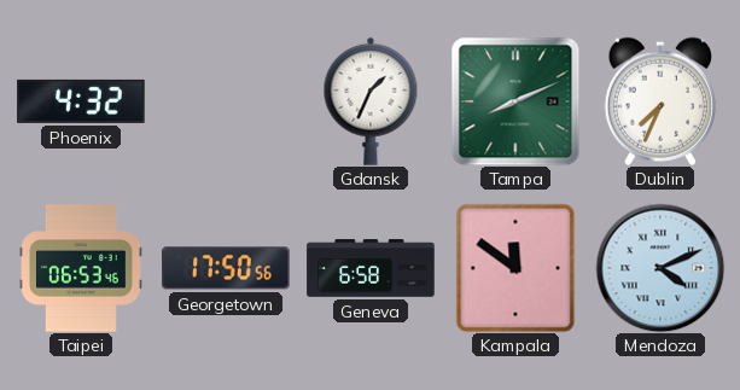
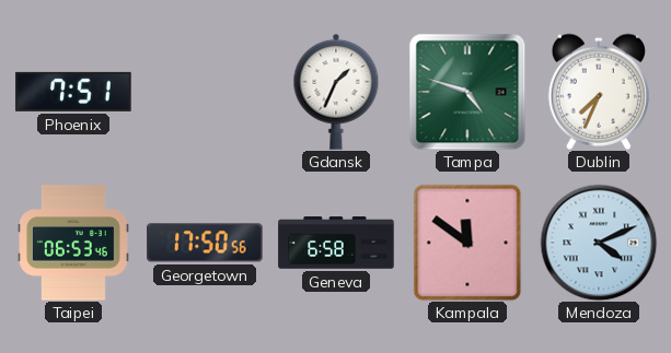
Phoenix: 4:32 -> 7:51
Tampa: 8:11 -> 4:48
